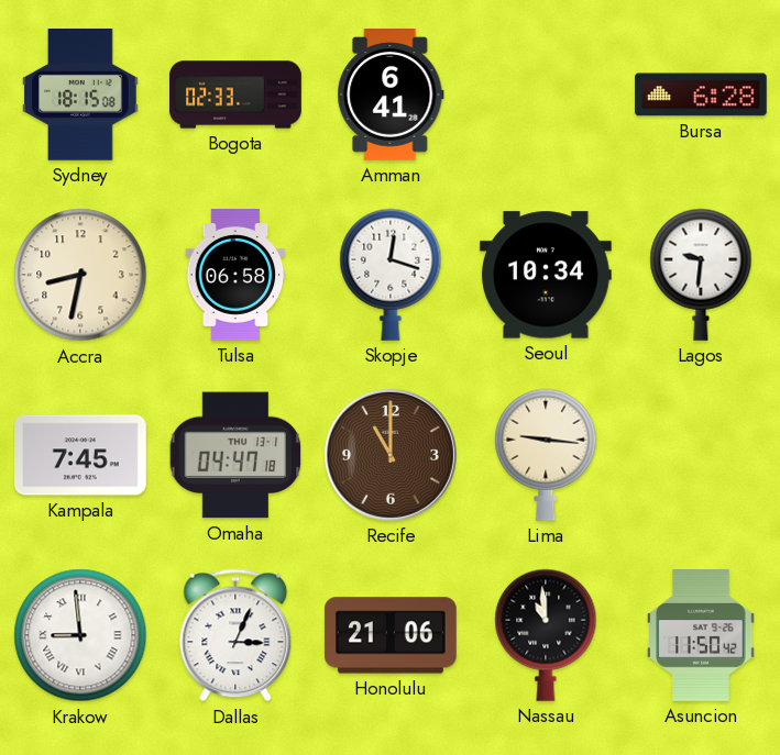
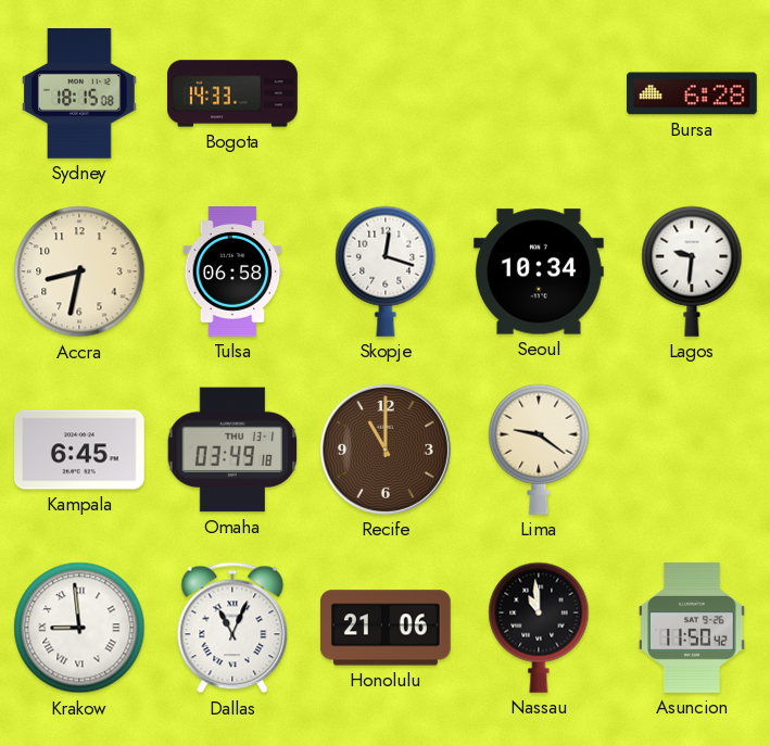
Bogota: 02:33 -> 14:33
Amman: 6:41 -> none
Kampala: 7:45 -> 6:45
Omaha: 04:47 -> 03:49
Lima: 9:16 -> 9:21
Dallas: 3:04 -> 11:04
